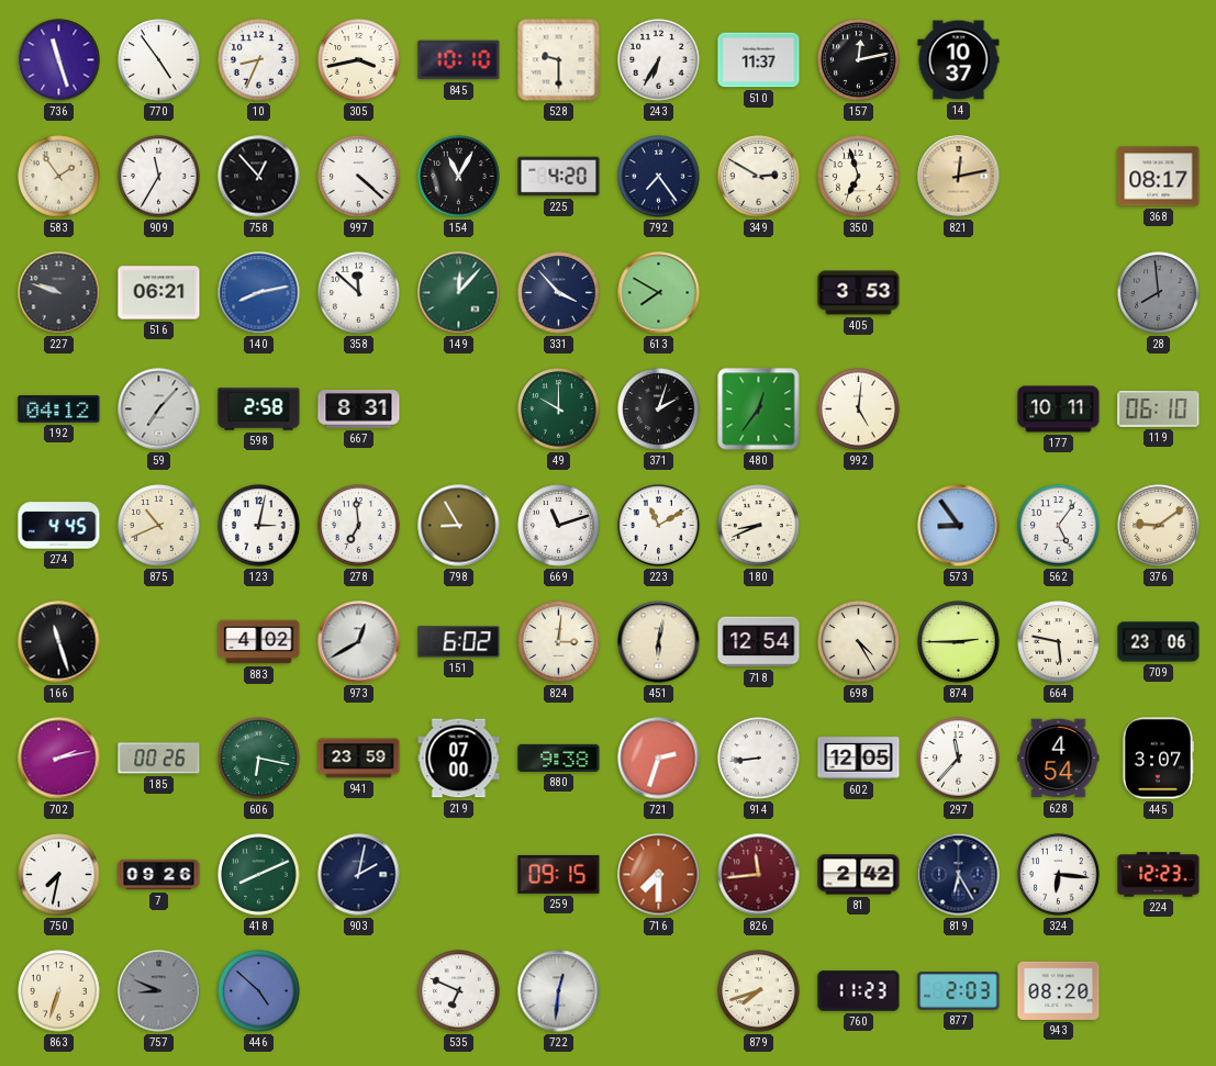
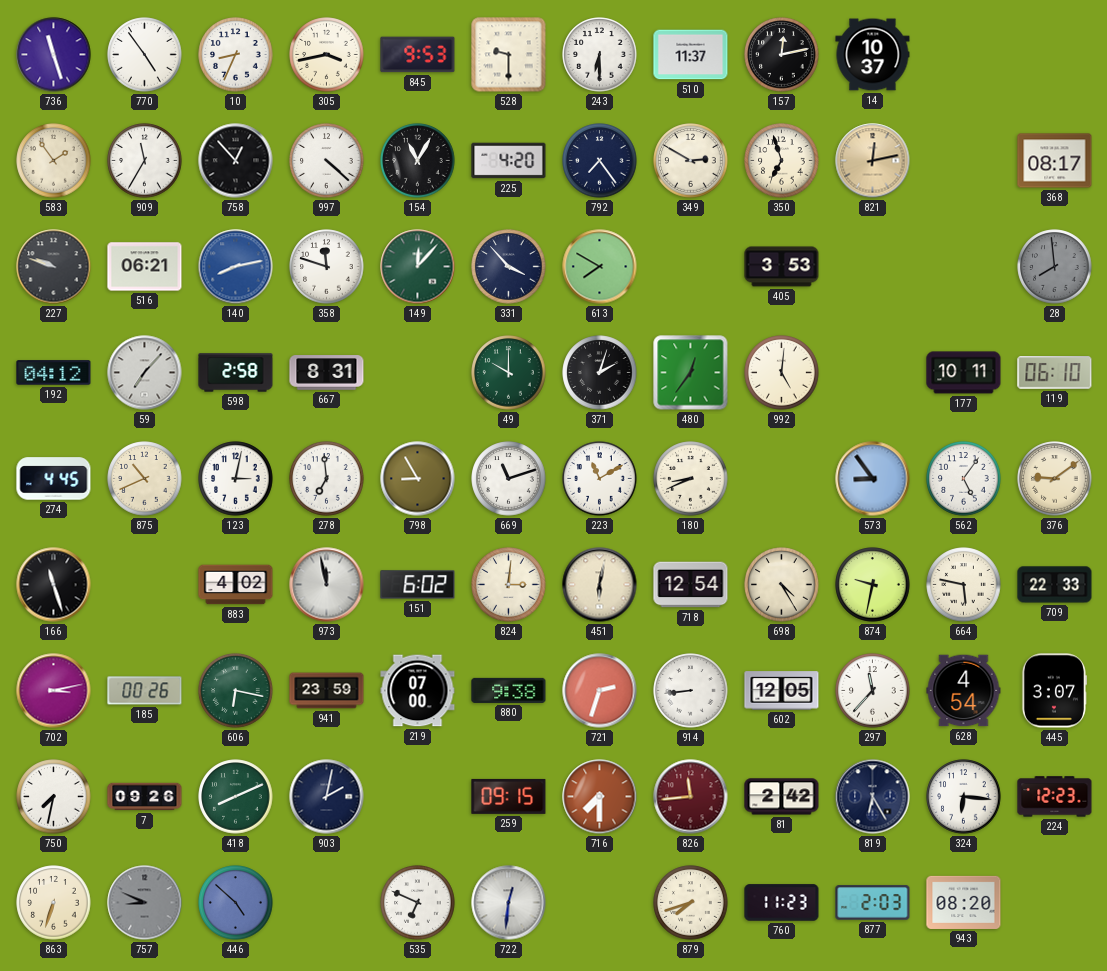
845: 10:10 -> 9:53
243: 6:35 -> 6:30
358: 11:52 -> 11:48
973: 12:40 -> 11:58
874: 2:45 -> 9:32
709: 23:06 -> 22:33
702: 2:13 -> 3:13
